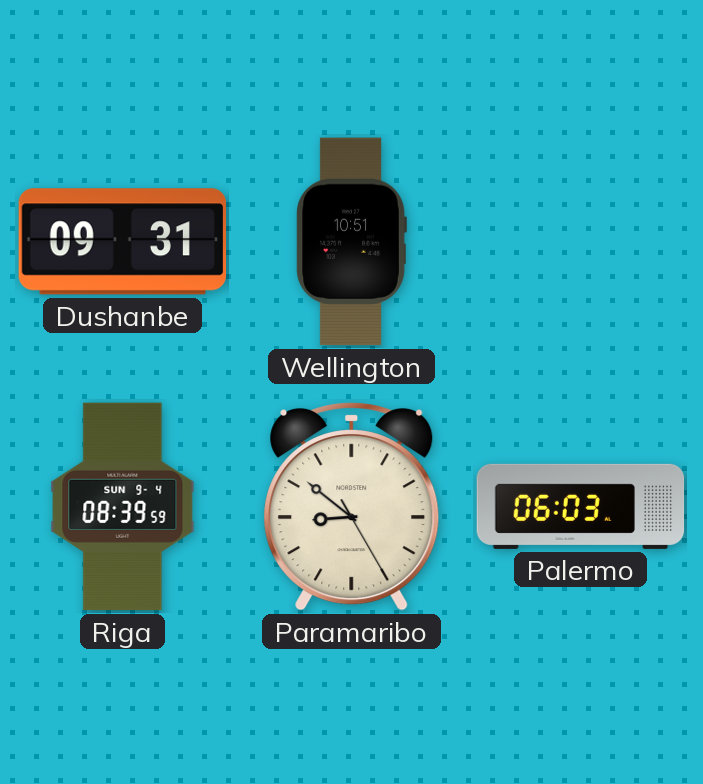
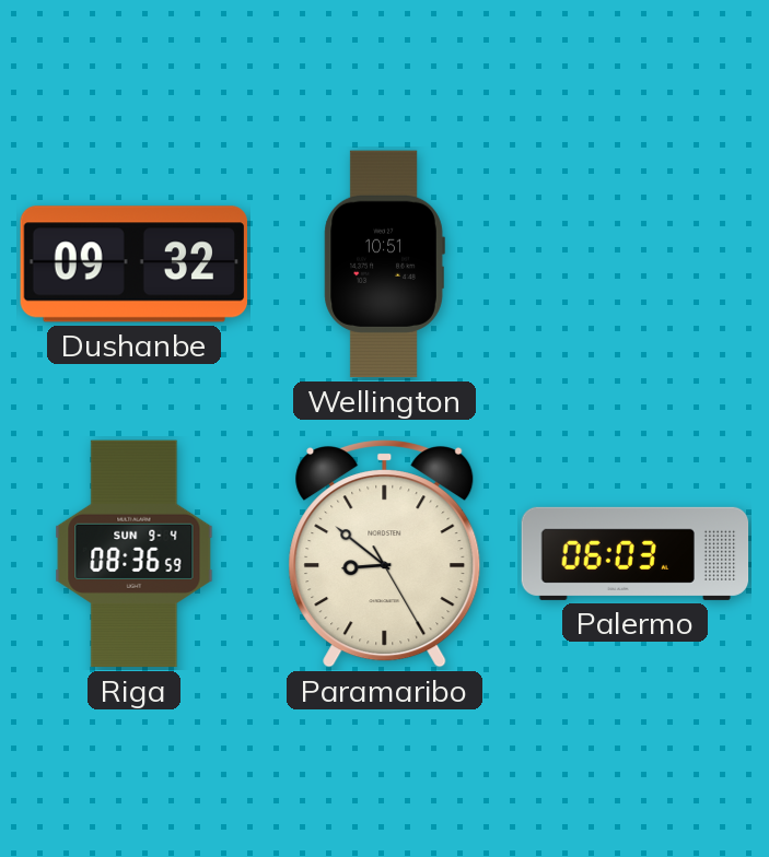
Dushanbe: 09:31 -> 09:32
Riga: 08:39 -> 08:36
